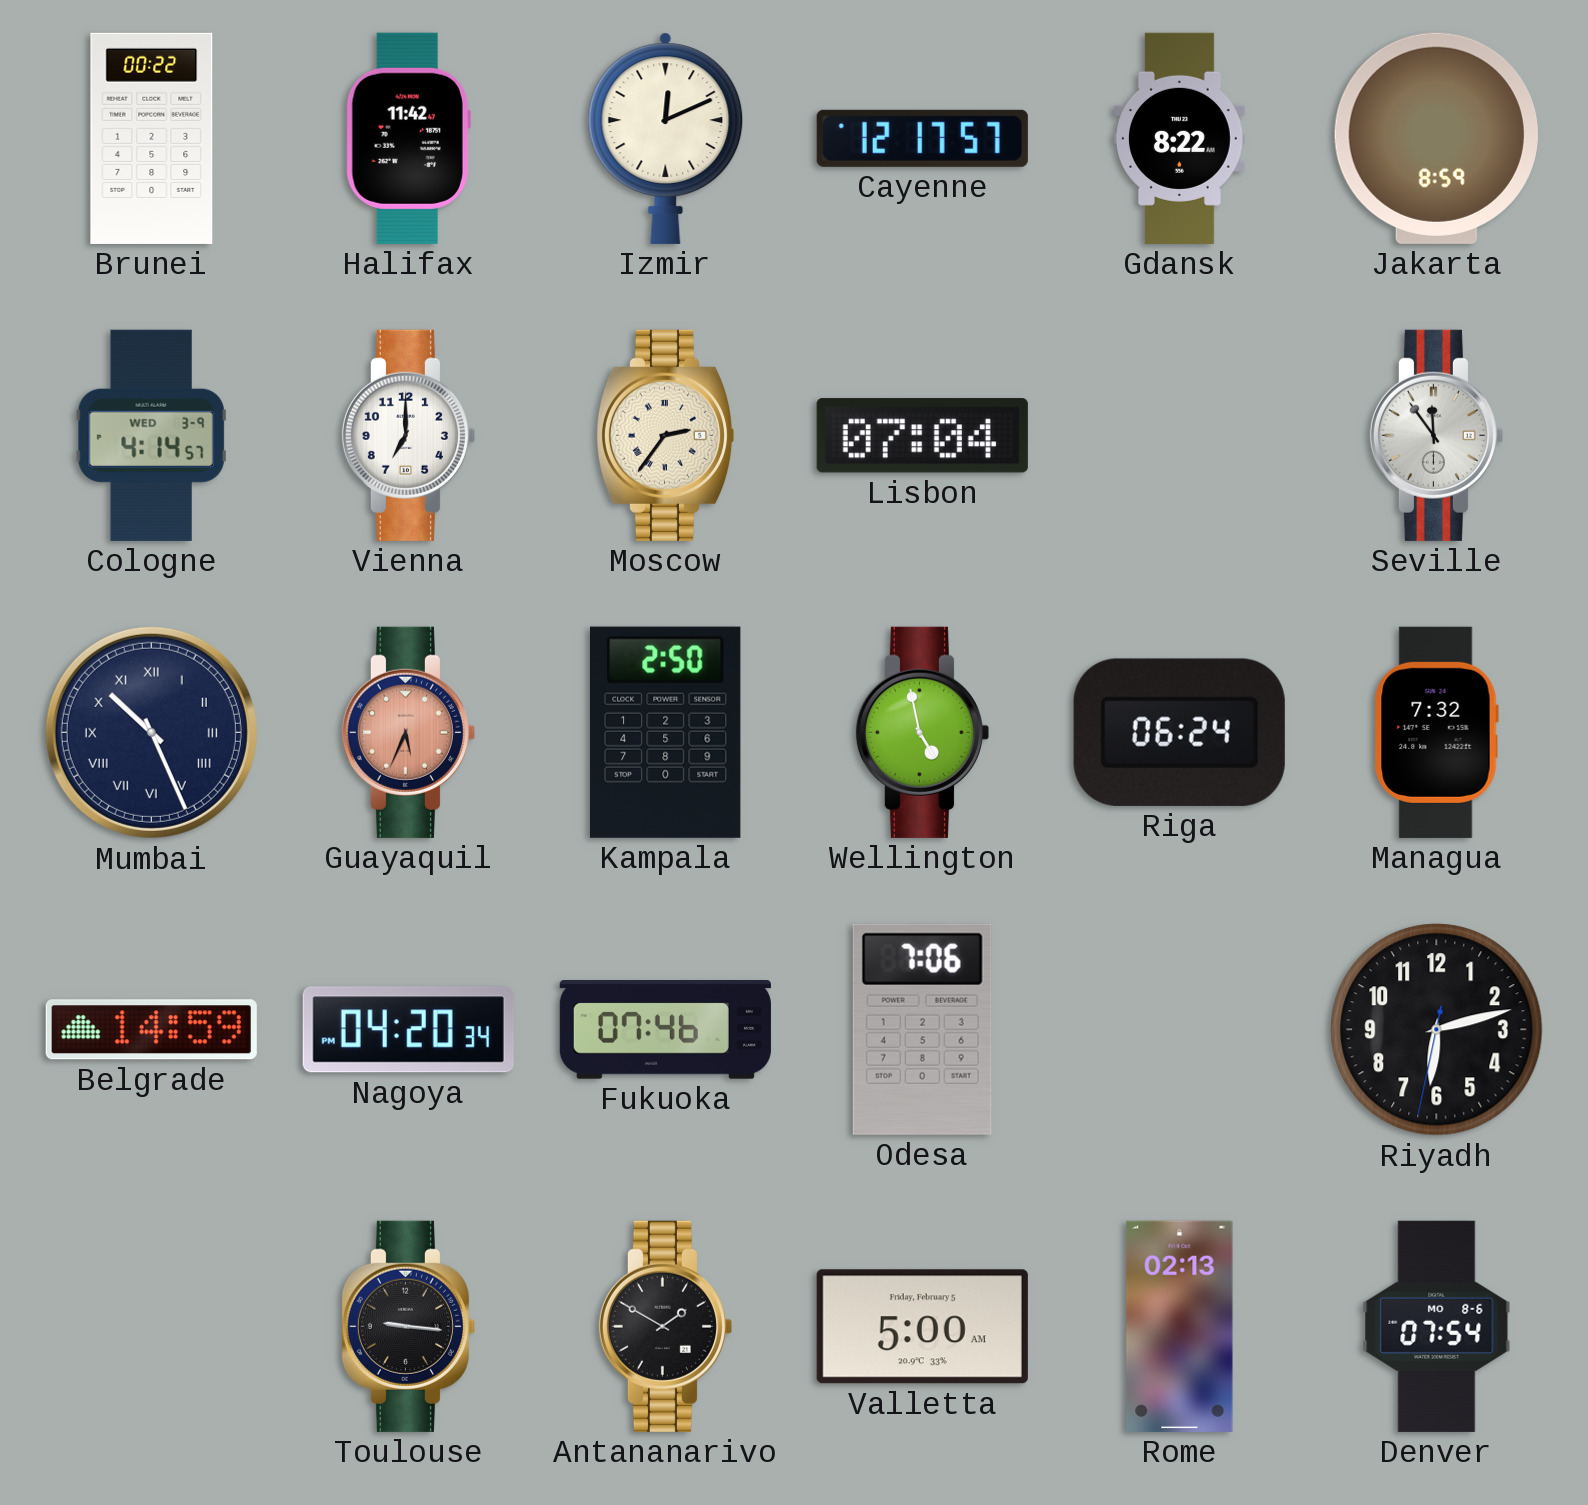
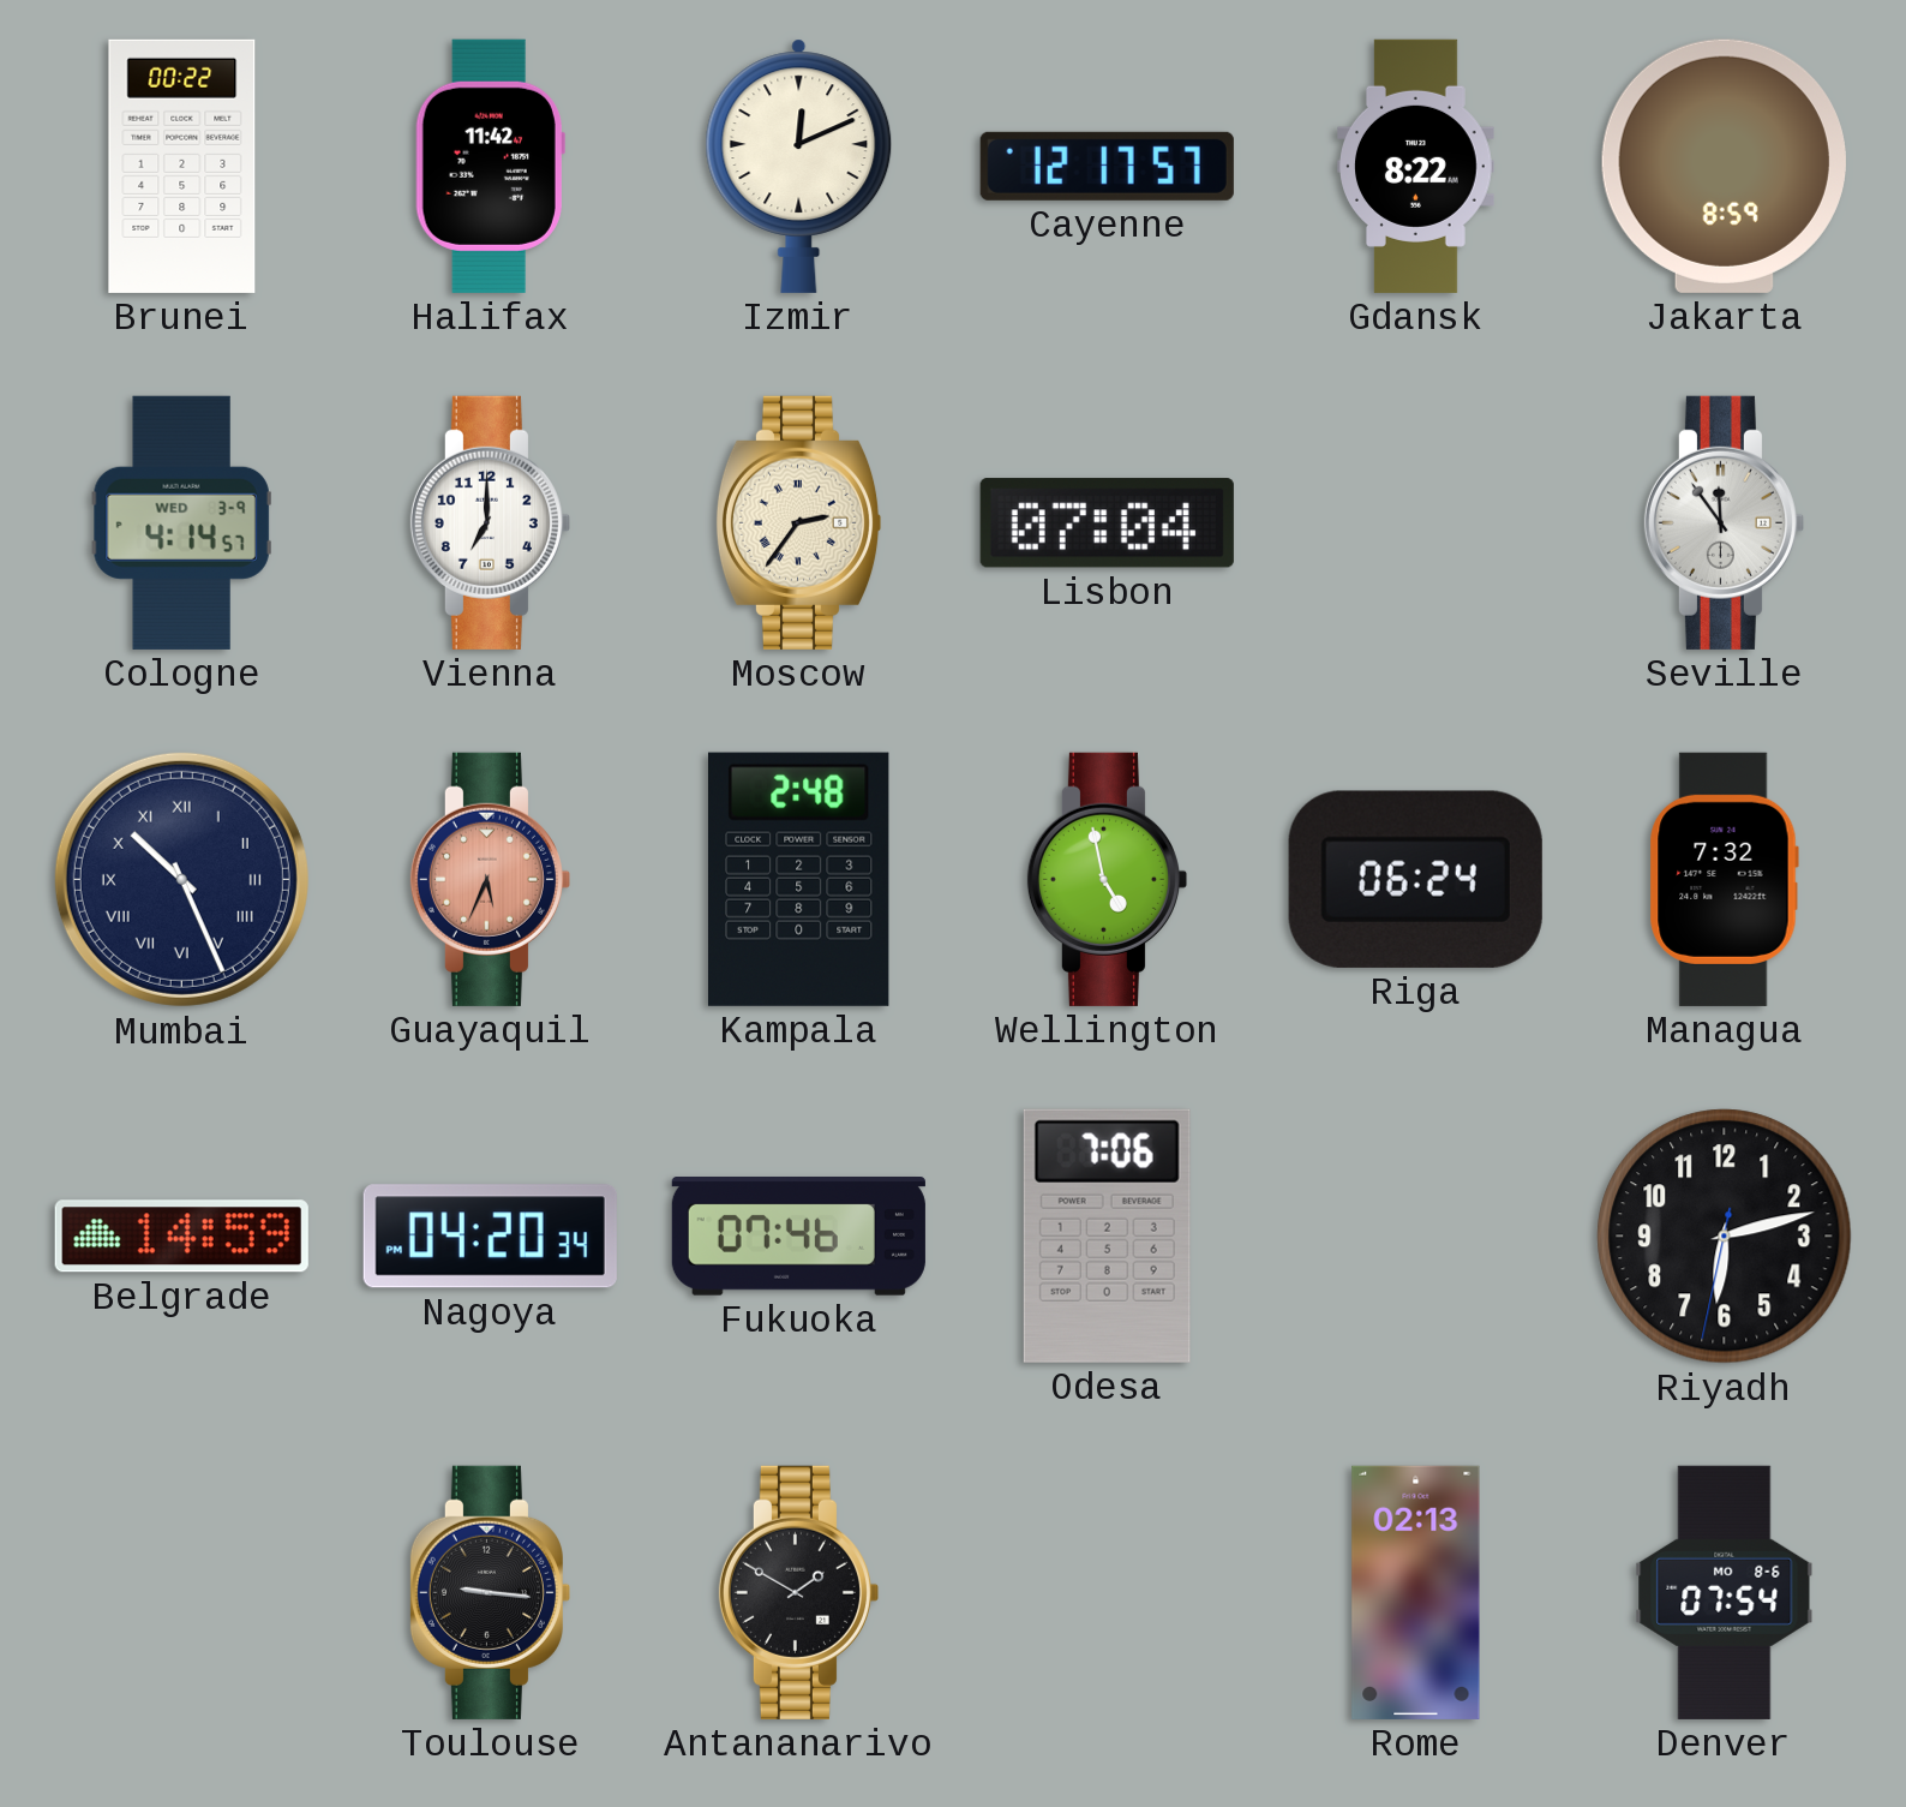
Kampala: 2:50 -> 2:48
Valletta: 5:00 -> none
